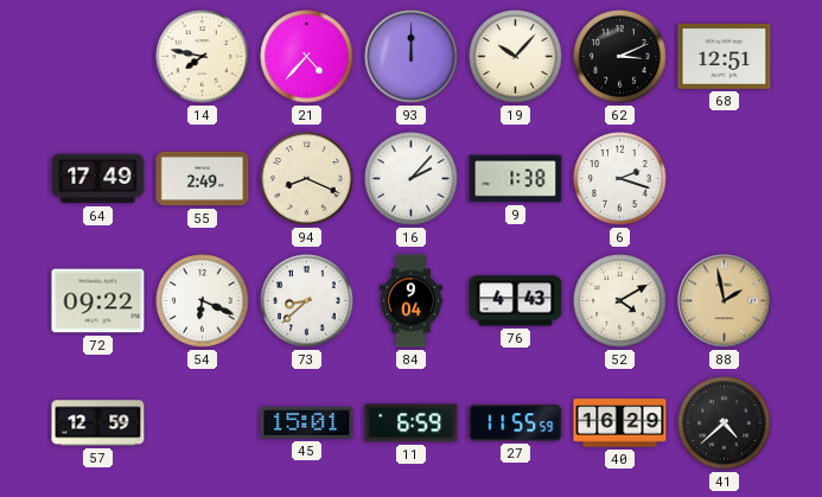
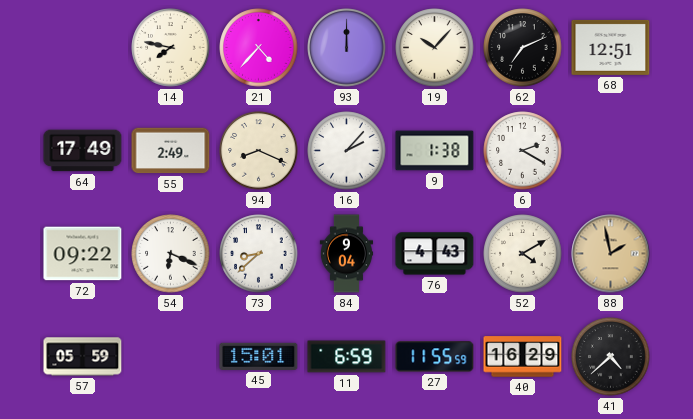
62: 3:11 -> 7:11
6: 2:18 -> 2:20
57: 12:59 -> 05:59
